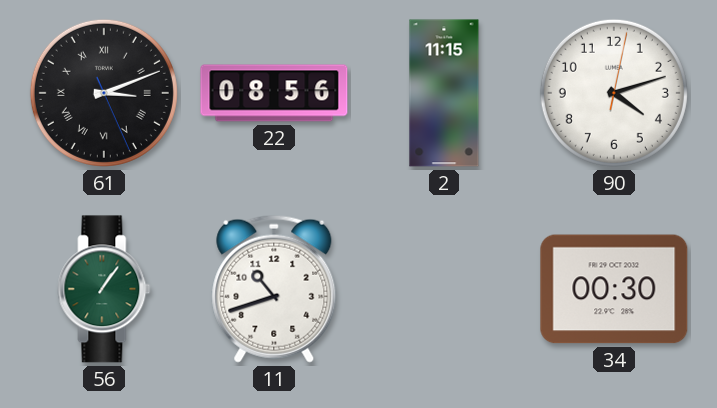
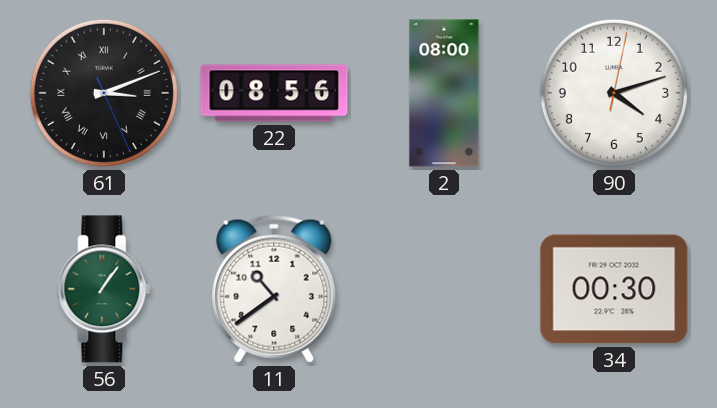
2: 11:15 -> 08:00
11: 10:42 -> 10:39
